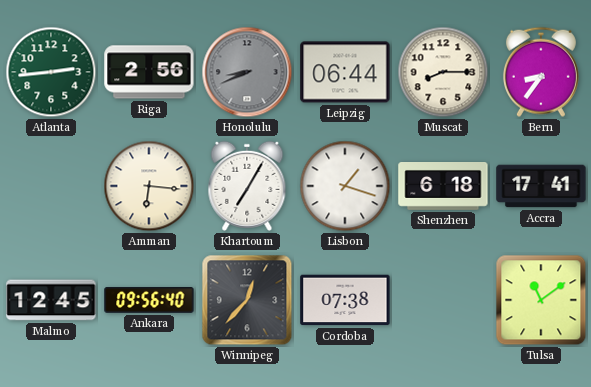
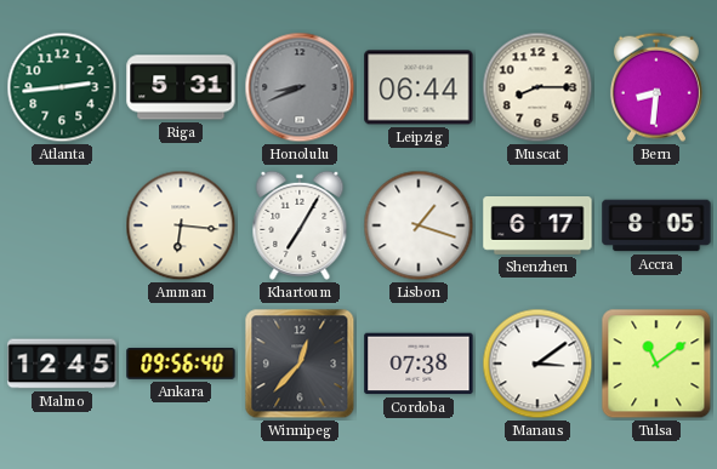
Riga: 2:56 -> 5:31
Bern: 8:36 -> 8:31
Shenzhen: 6:18 -> 6:17
Accra: 17:41 -> 8:05
Manaus: none -> 3:09
